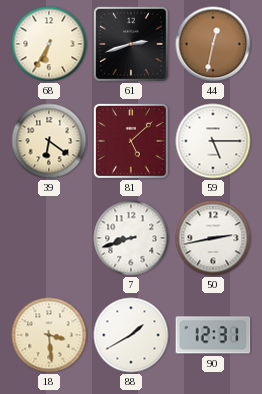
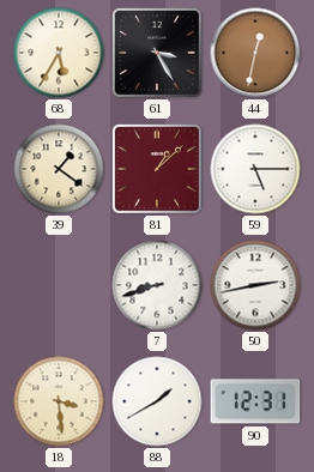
68: 6:35 -> 5:35
61: 2:42 -> 3:25
39: 6:21 -> 1:21
81: 5:08 -> 1:08
